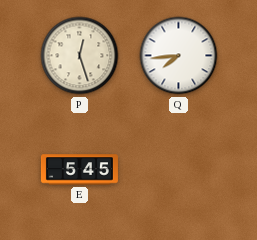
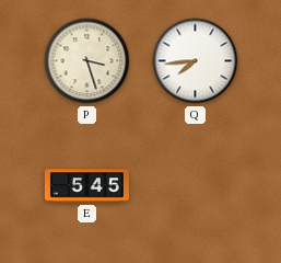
P: 12:27 -> 3:27
